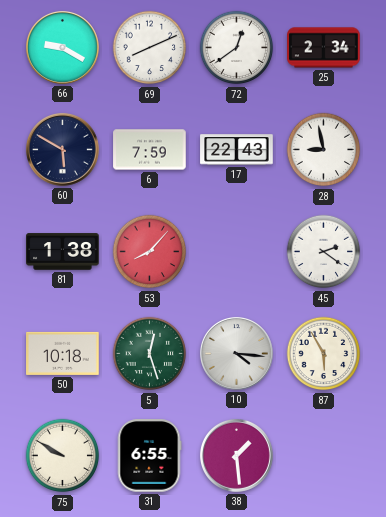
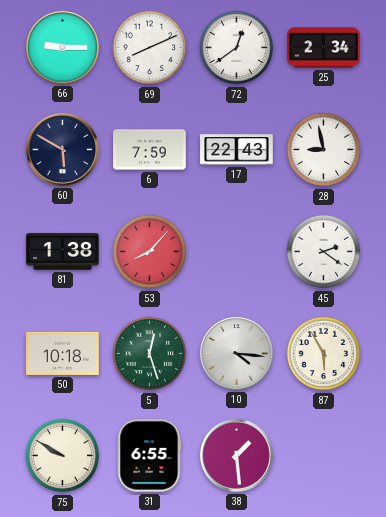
66: 9:20 -> 9:15
